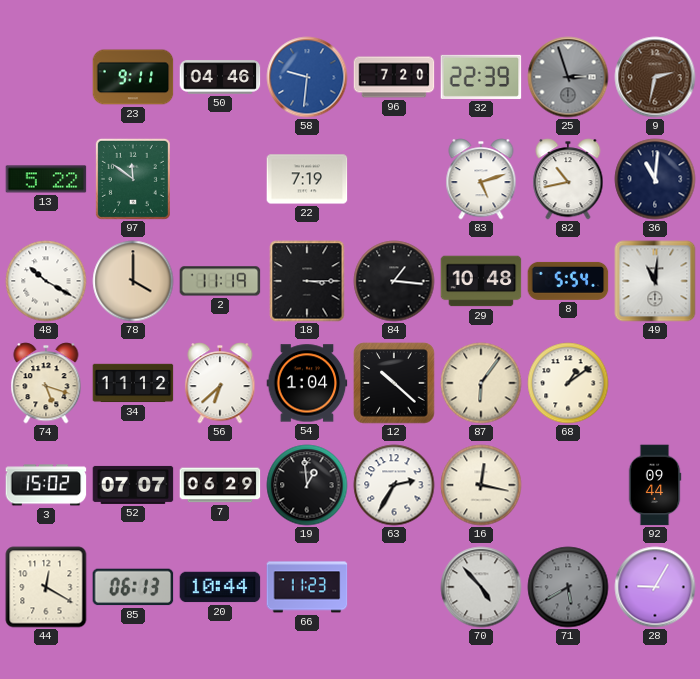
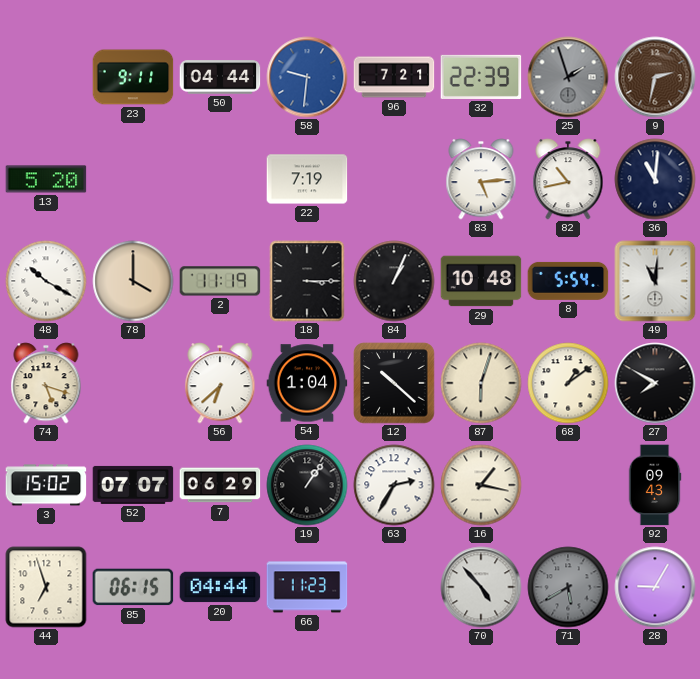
50: 04:46 -> 04:44
96: 7:20 -> 7:21
25: 2:57 -> 1:57
13: 5:22 -> 5:20
97: 11:51 -> none
83: 5:12 -> 5:14
84: 1:16 -> 1:04
34: 11:12 -> none
87: 6:06 -> 6:03
27: none -> 7:50
19: 12:59 -> 1:06
16: 12:17 -> 1:17
92: 09:44 -> 09:43
44: 12:20 -> 6:57
85: 06:13 -> 06:15
20: 10:44 -> 04:44
